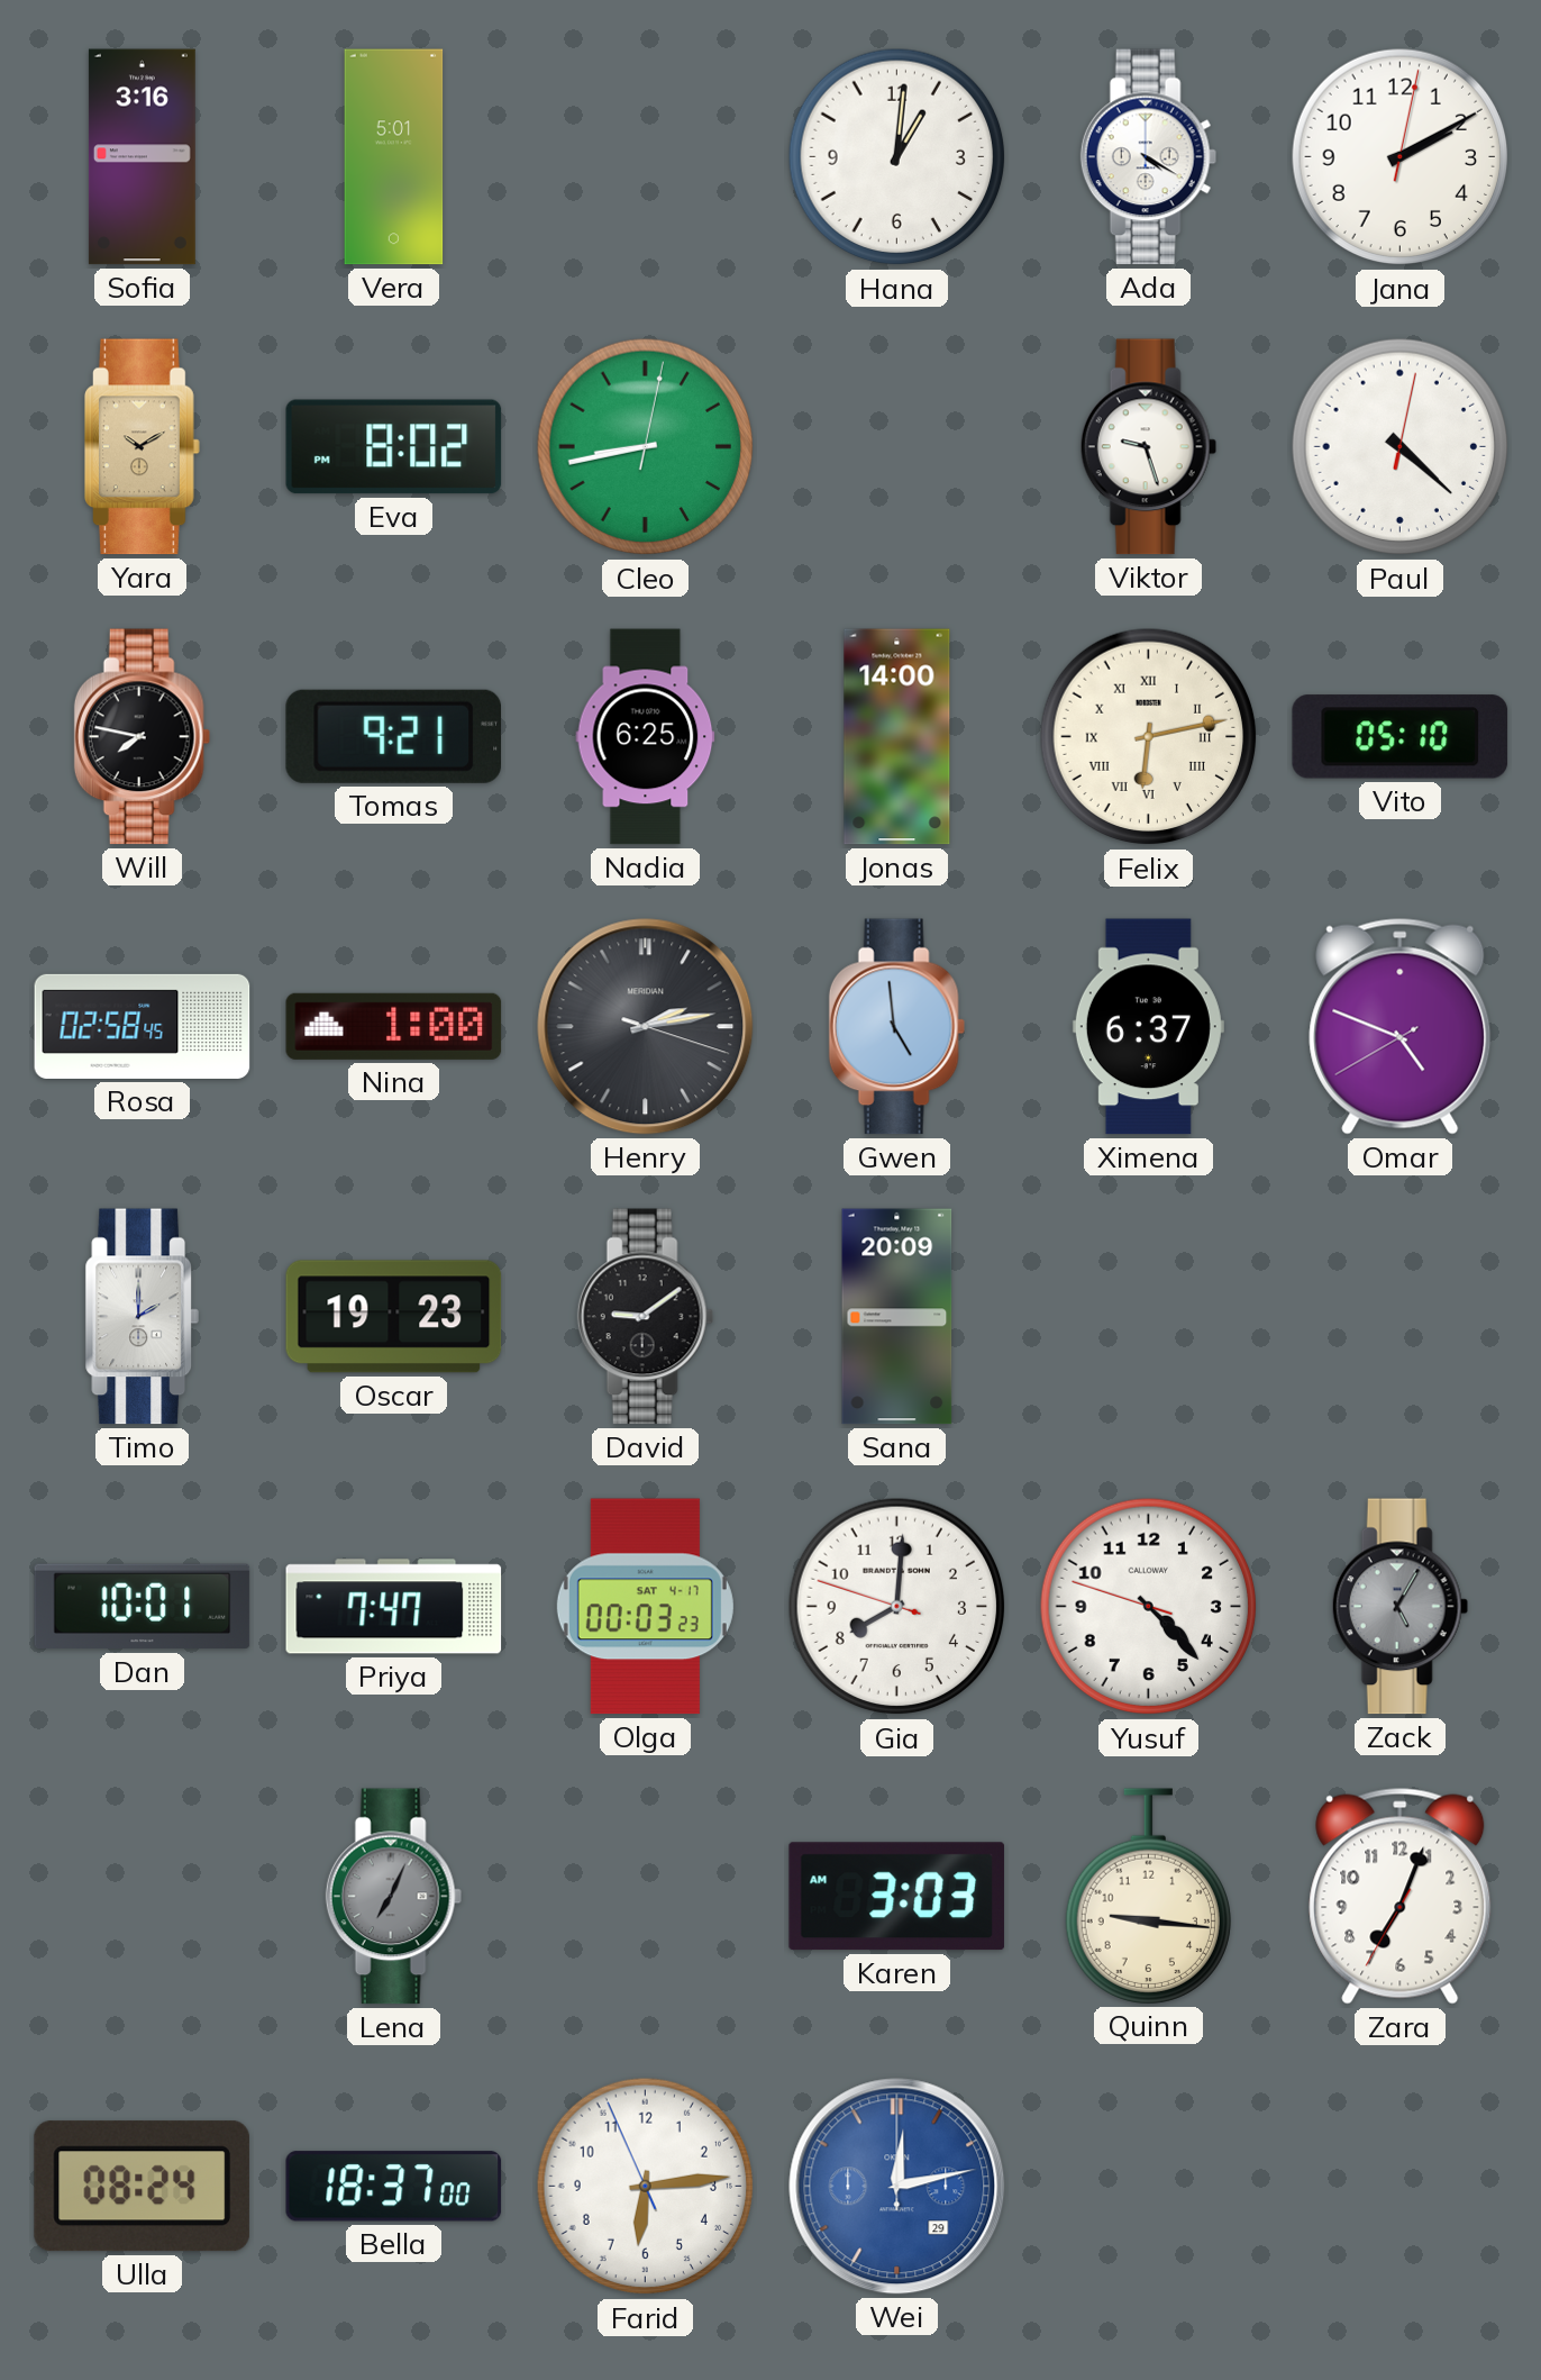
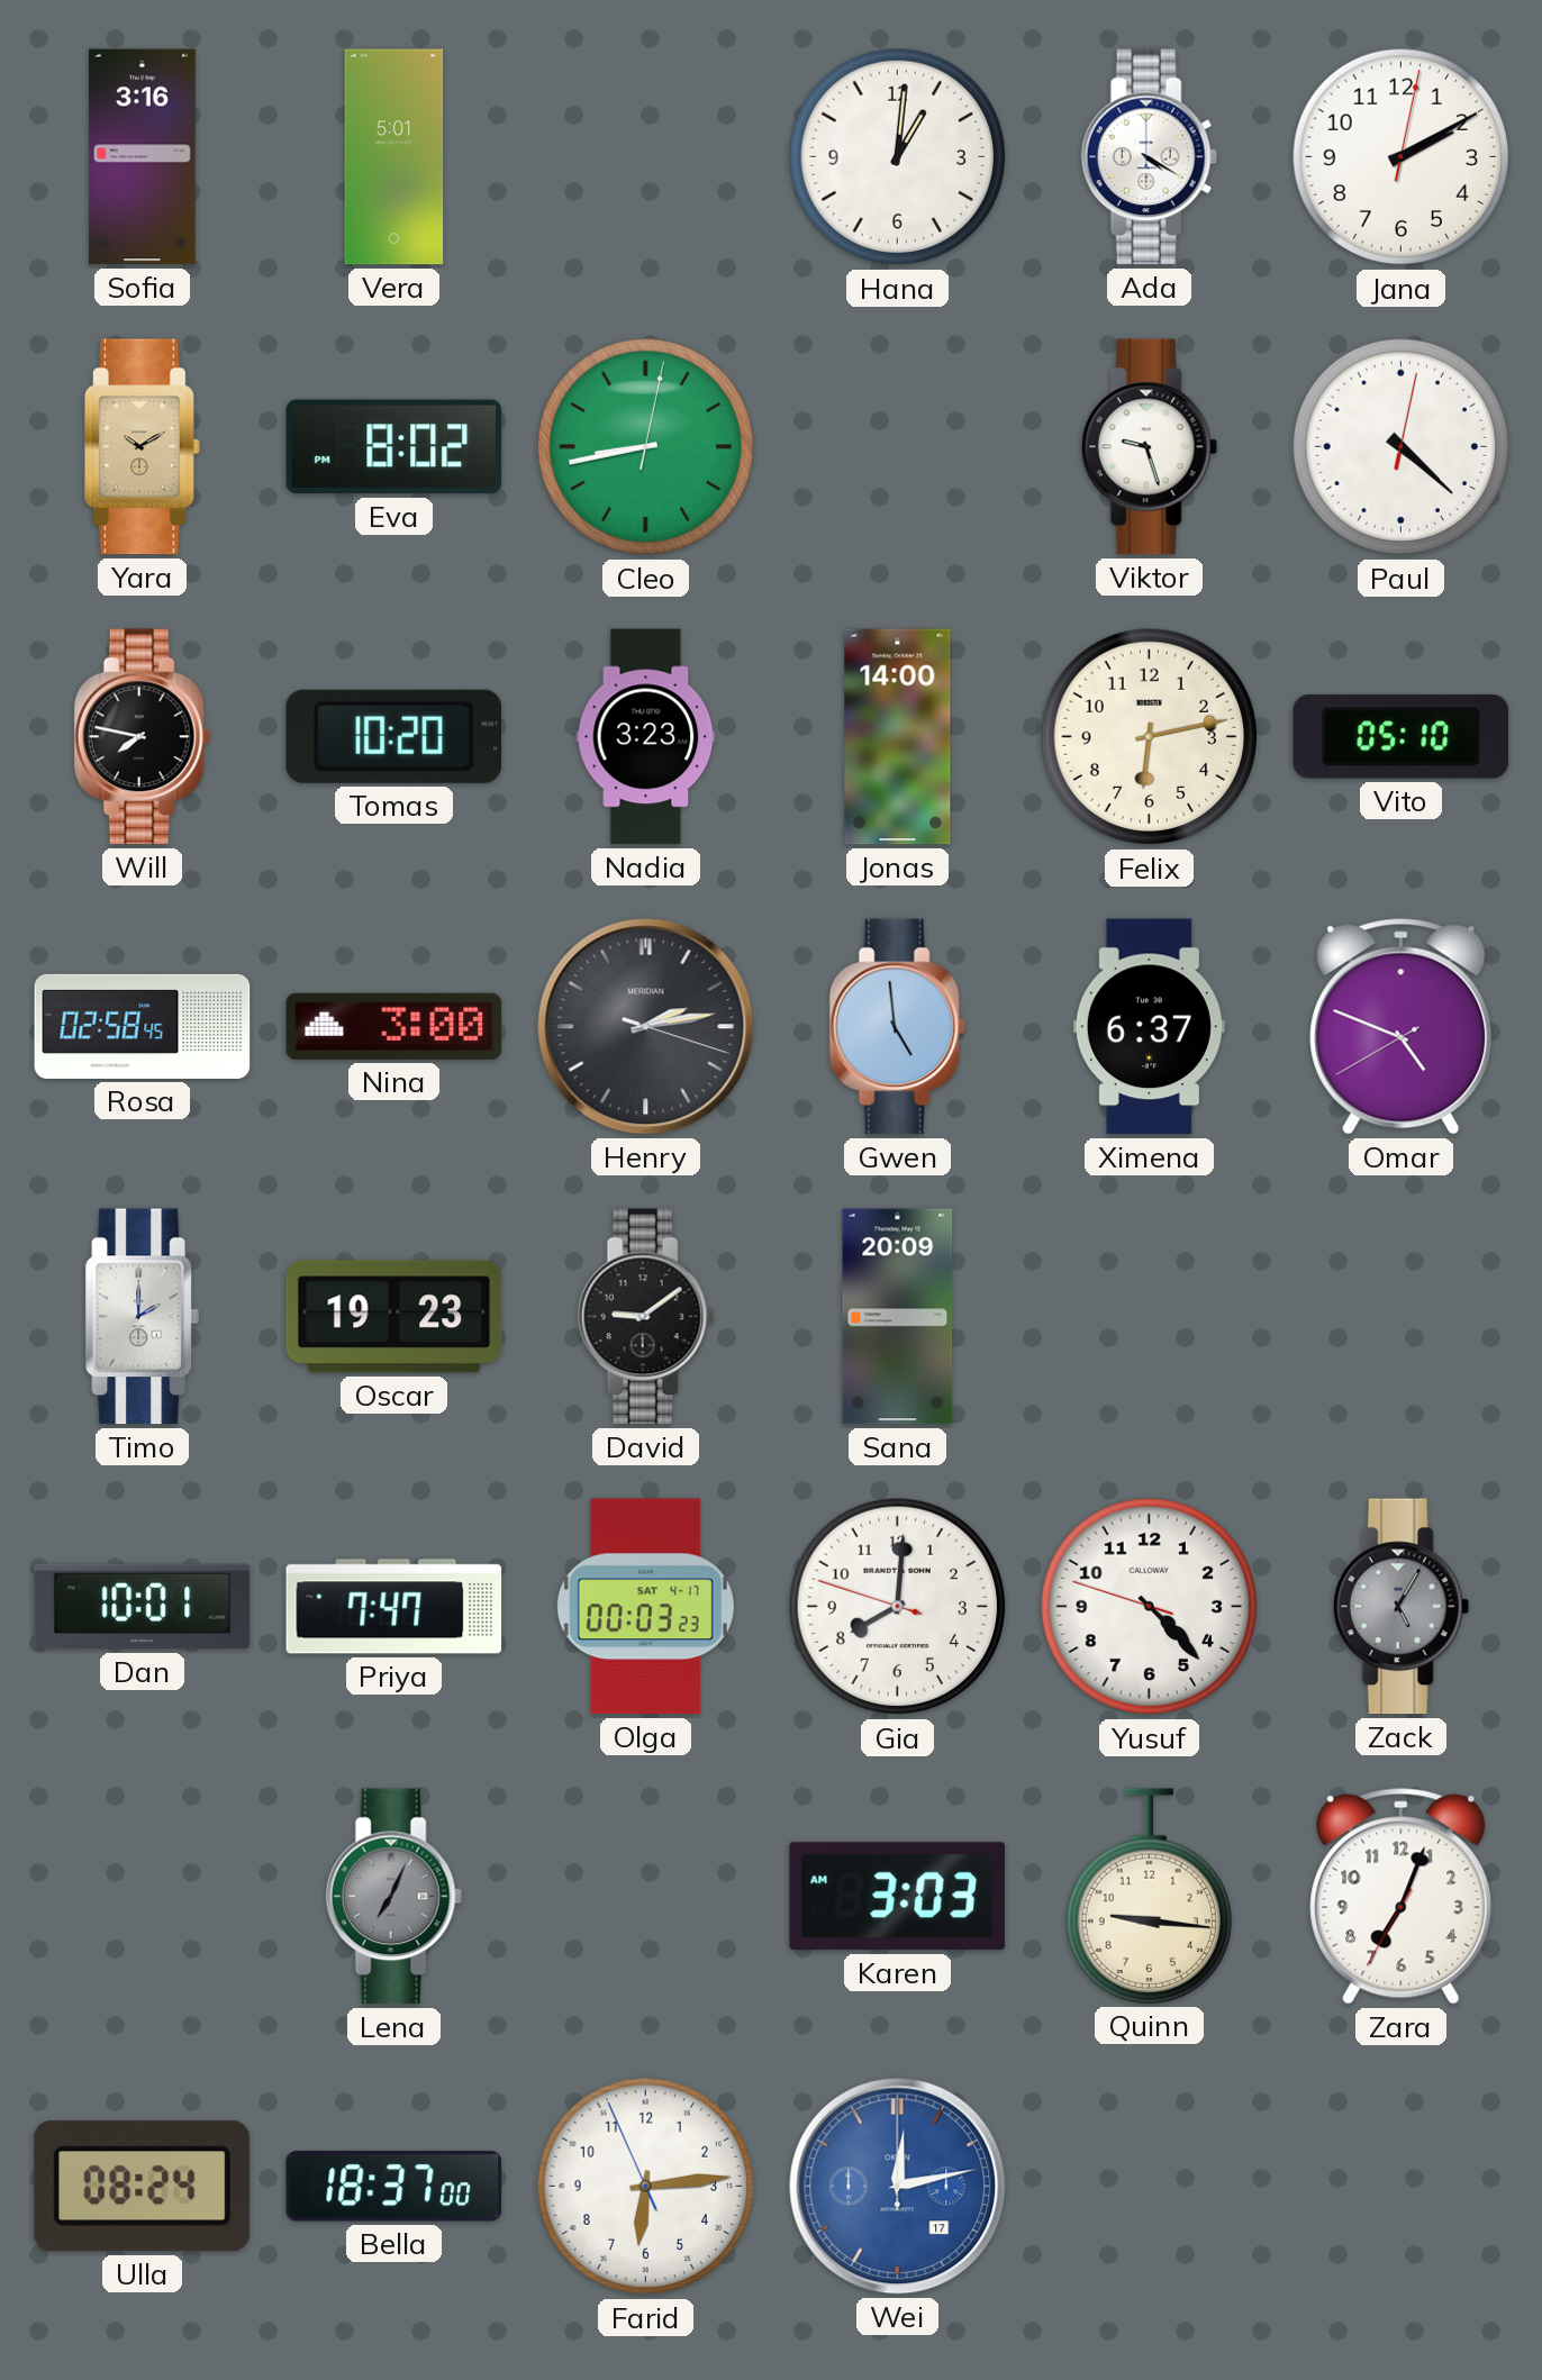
Tomas: 9:21 -> 10:20
Nadia: 6:25 -> 3:23
Felix numerals: Roman -> Arabic
Nina: 1:00 -> 3:00
Wei date: 29 -> 17
